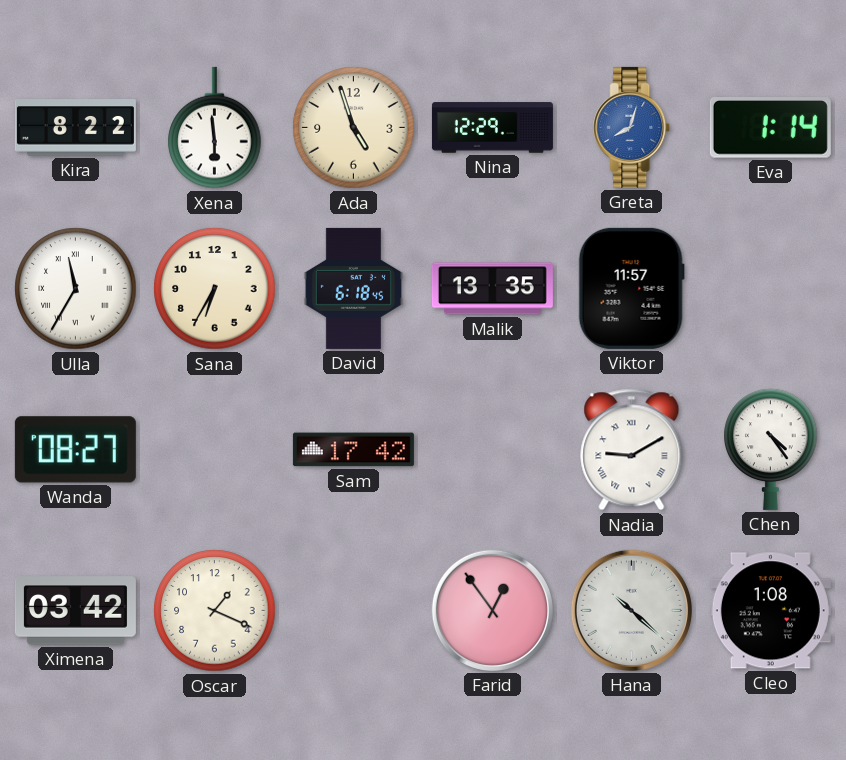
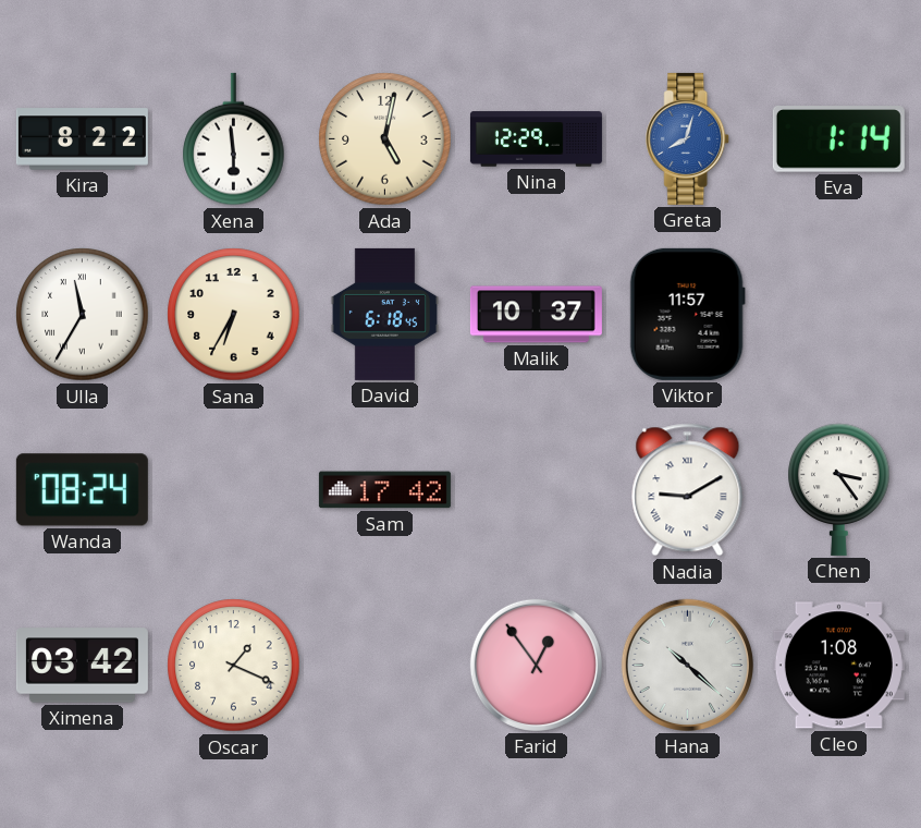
Ada: 4:57 -> 5:02
Malik: 13:35 -> 10:37
Wanda: 08:27 -> 08:24
Chen: 4:24 -> 3:24
